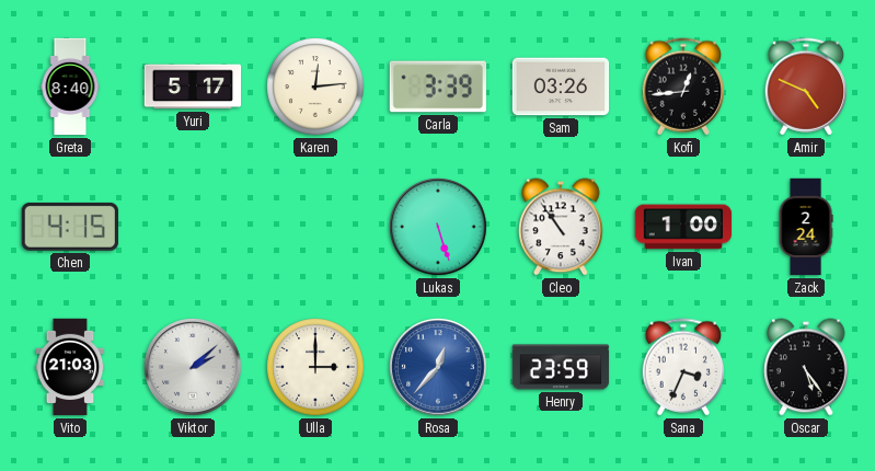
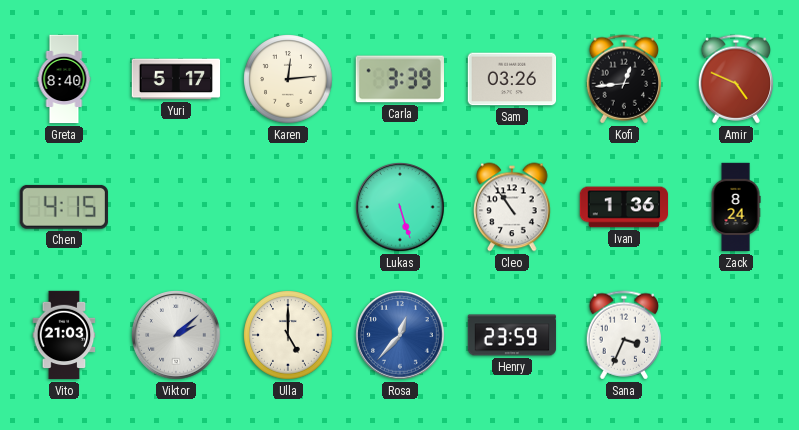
Ivan: 1:00 -> 1:36
Zack: 2:24 -> 8:24
Ulla: 3:00 -> 5:00
Oscar: 5:24 -> none
